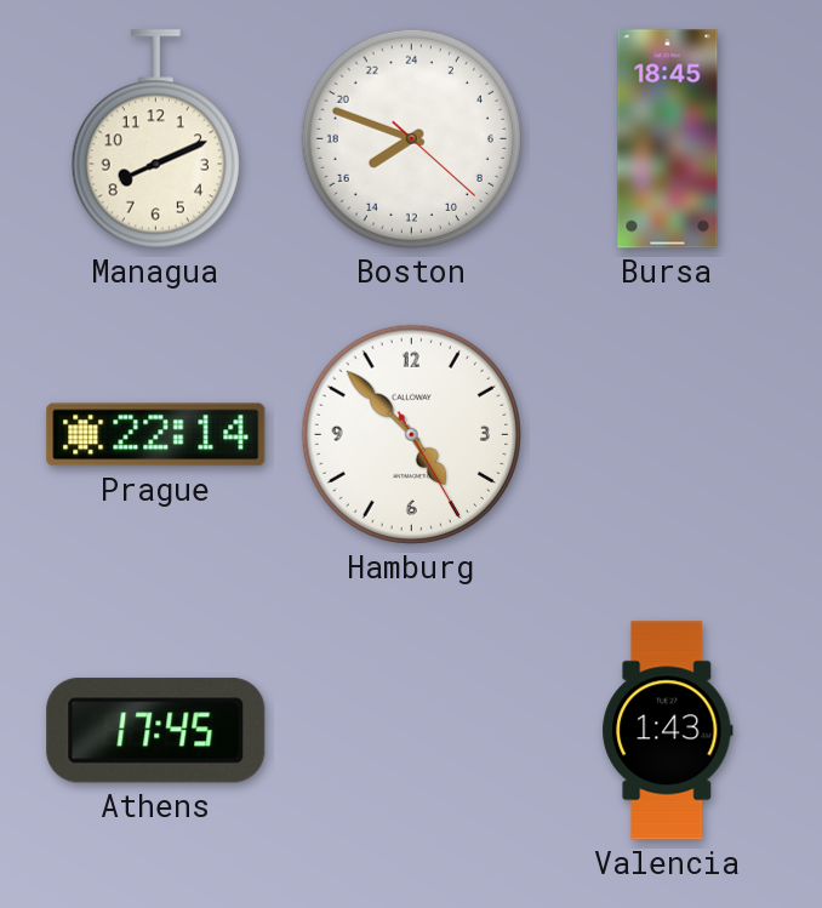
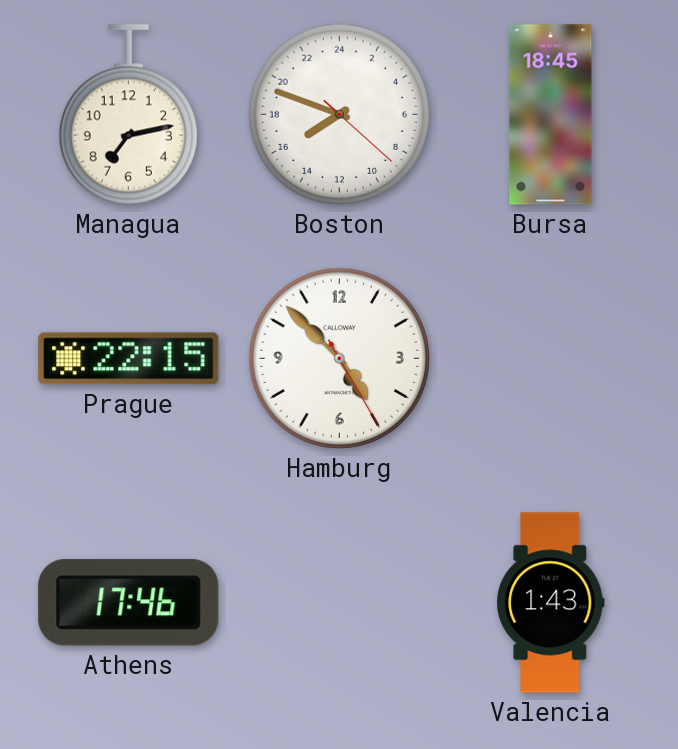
Managua: 8:11 -> 7:13
Prague: 22:14 -> 22:15
Athens: 17:45 -> 17:46
